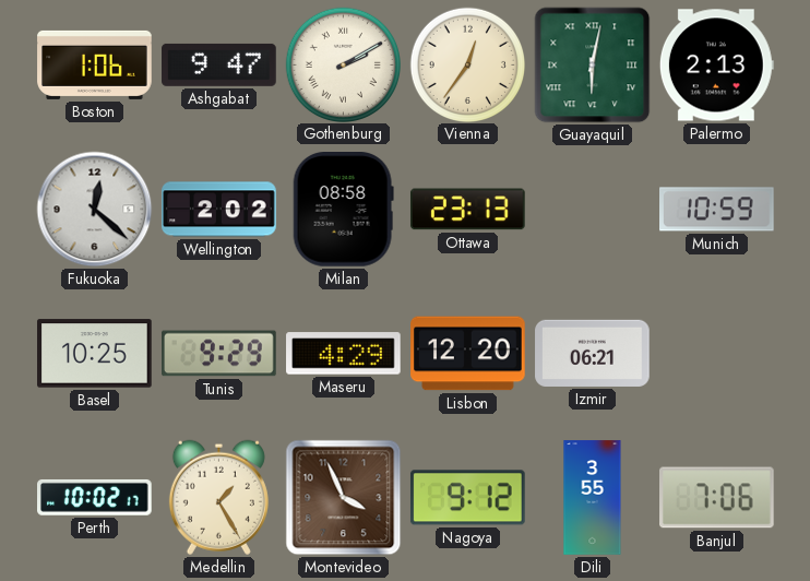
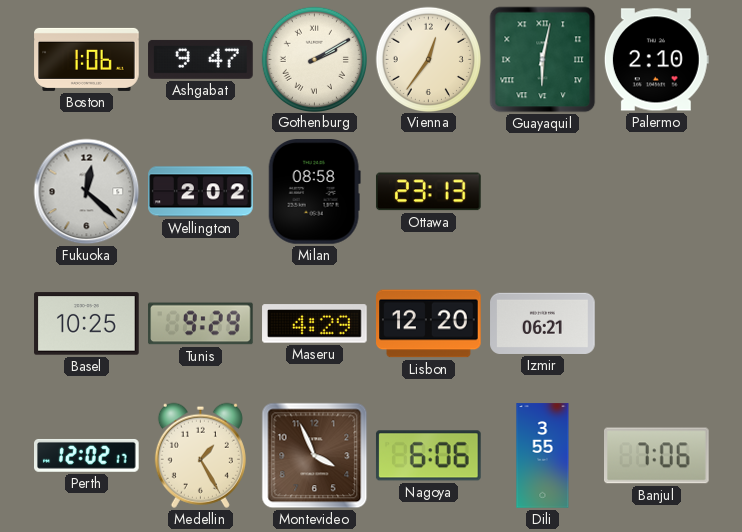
Palermo: 2:13 -> 2:10
Munich: 10:59 -> none
Perth: 10:02 -> 12:02
Nagoya: 9:12 -> 6:06
